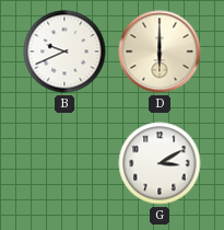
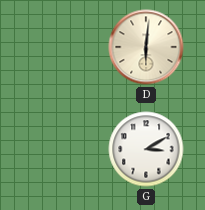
B: 9:41 -> none
D: 6:00 -> 6:01
